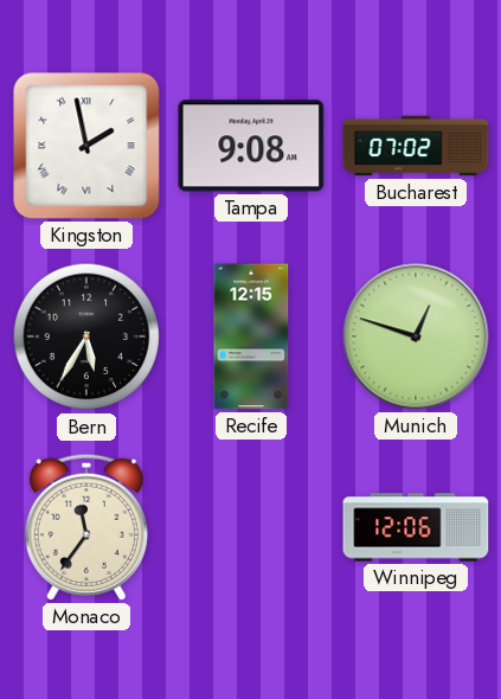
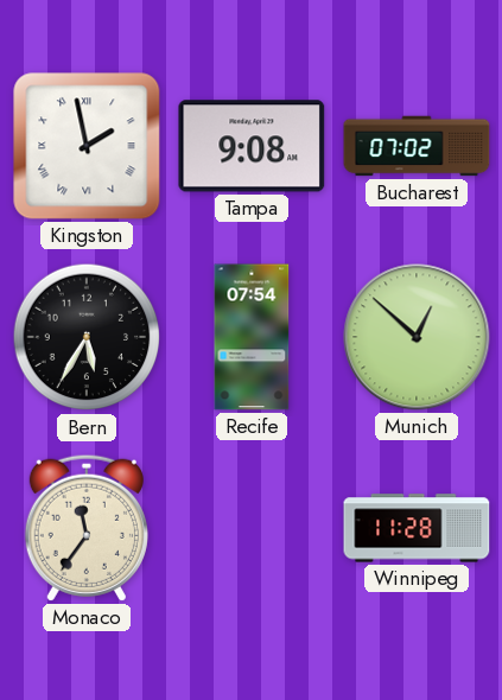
Recife: 12:15 -> 07:54
Munich: 12:48 -> 12:52
Winnipeg: 12:06 -> 11:28
